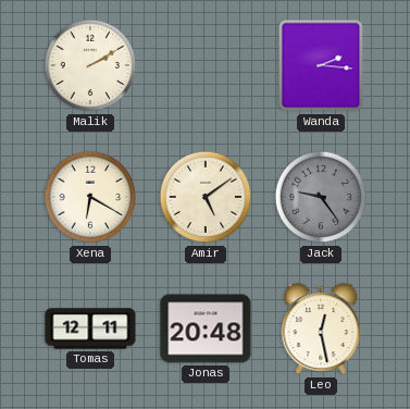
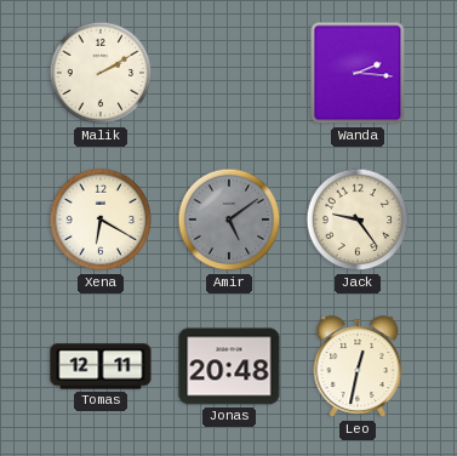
Amir dial: cream -> grey
Jack dial: grey -> cream
Leo: 12:28 -> 12:32
